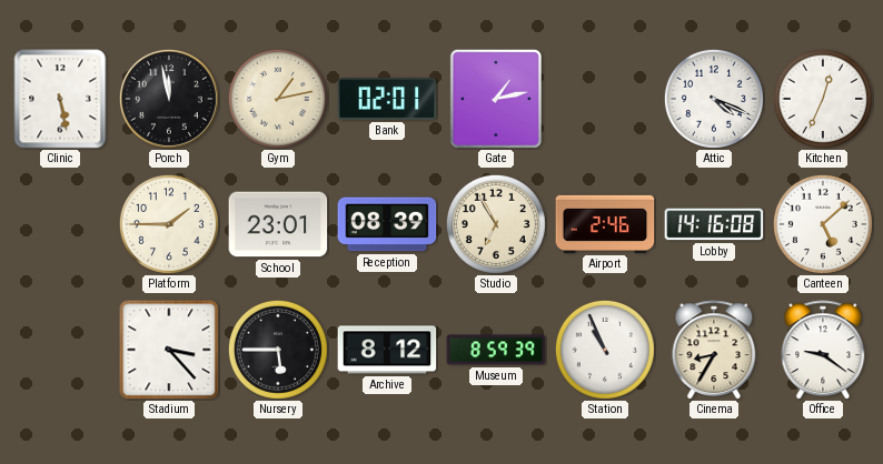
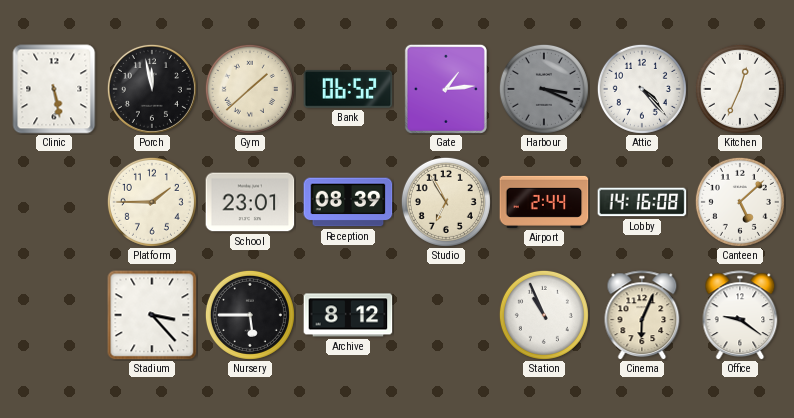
Gym: 1:13 -> 1:38
Bank: 02:01 -> 06:52
Gate: 1:13 -> 1:14
Harbour: none -> 3:19
Attic: 4:19 -> 4:23
Airport: 2:46 -> 2:44
Museum: 8:59 -> none
Cinema: 8:35 -> 6:04
